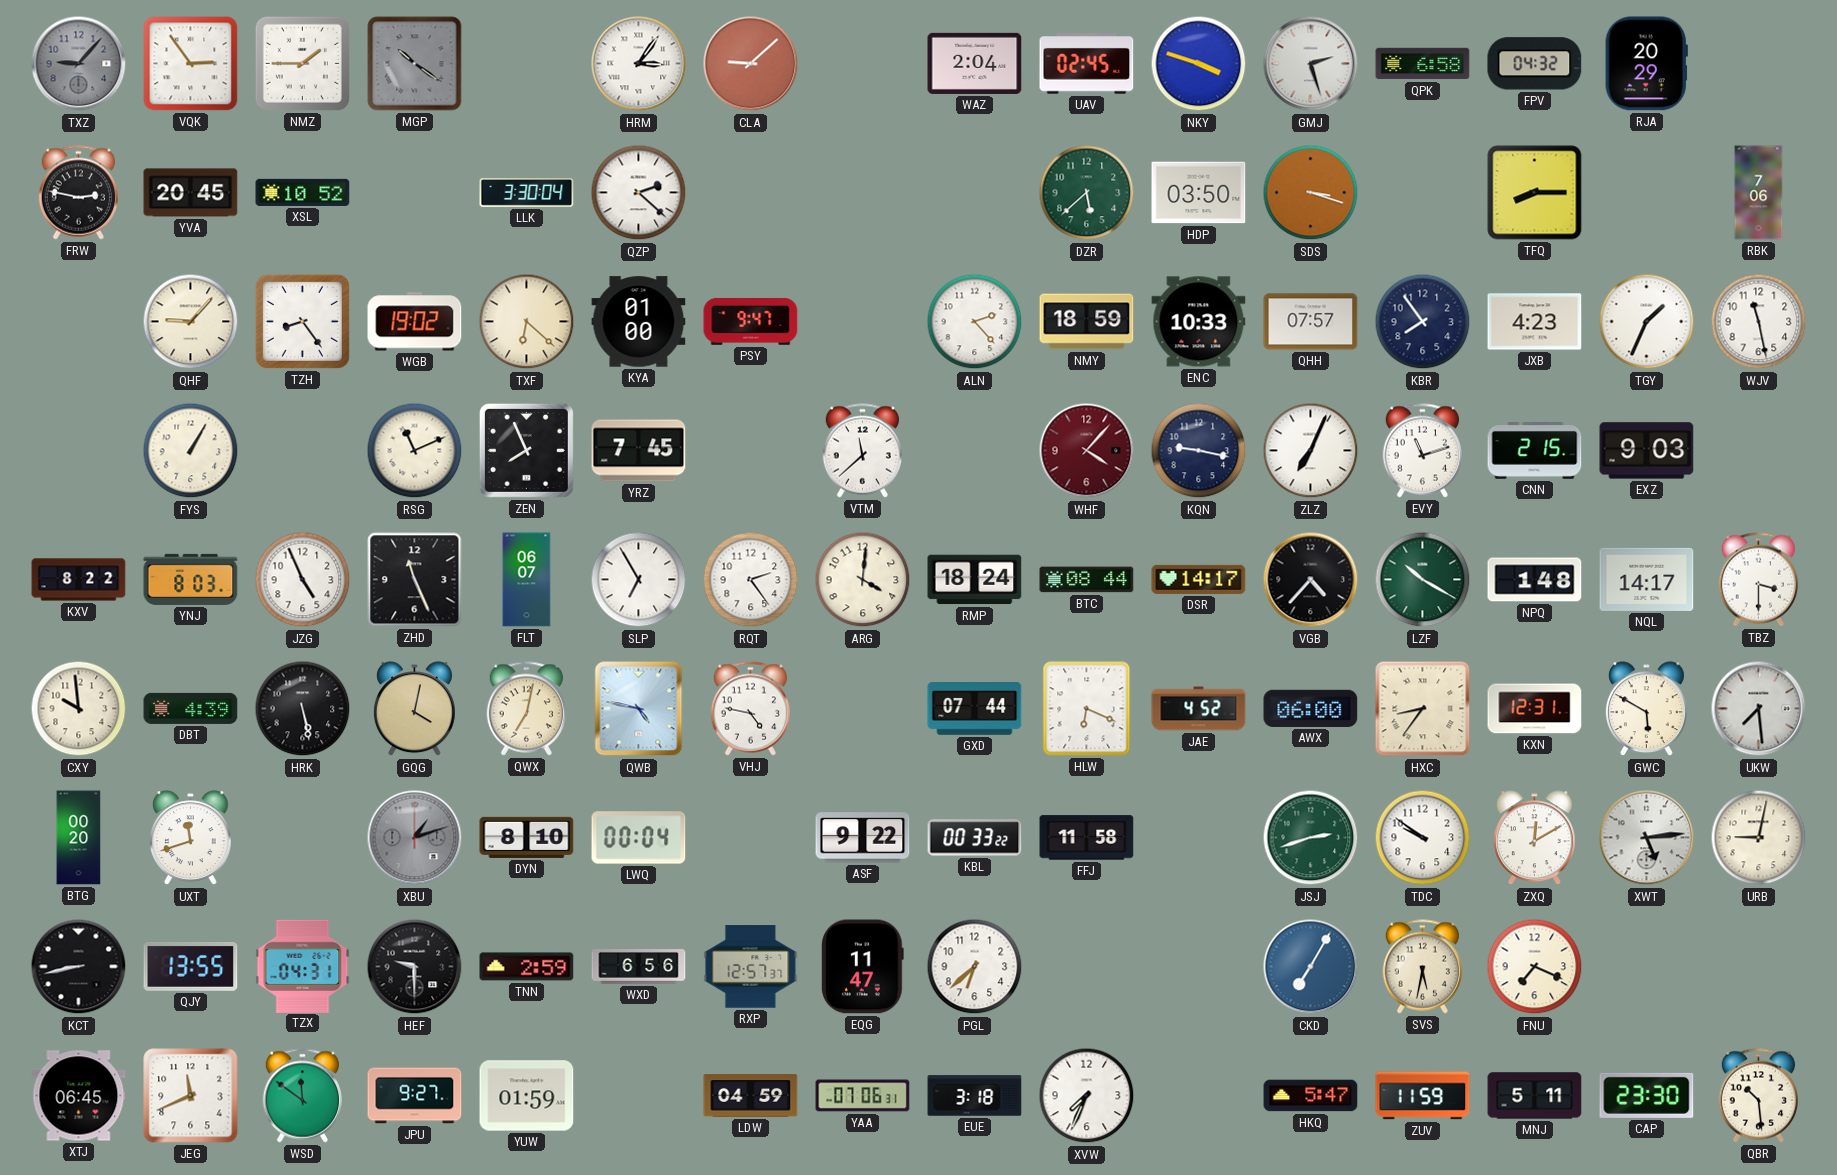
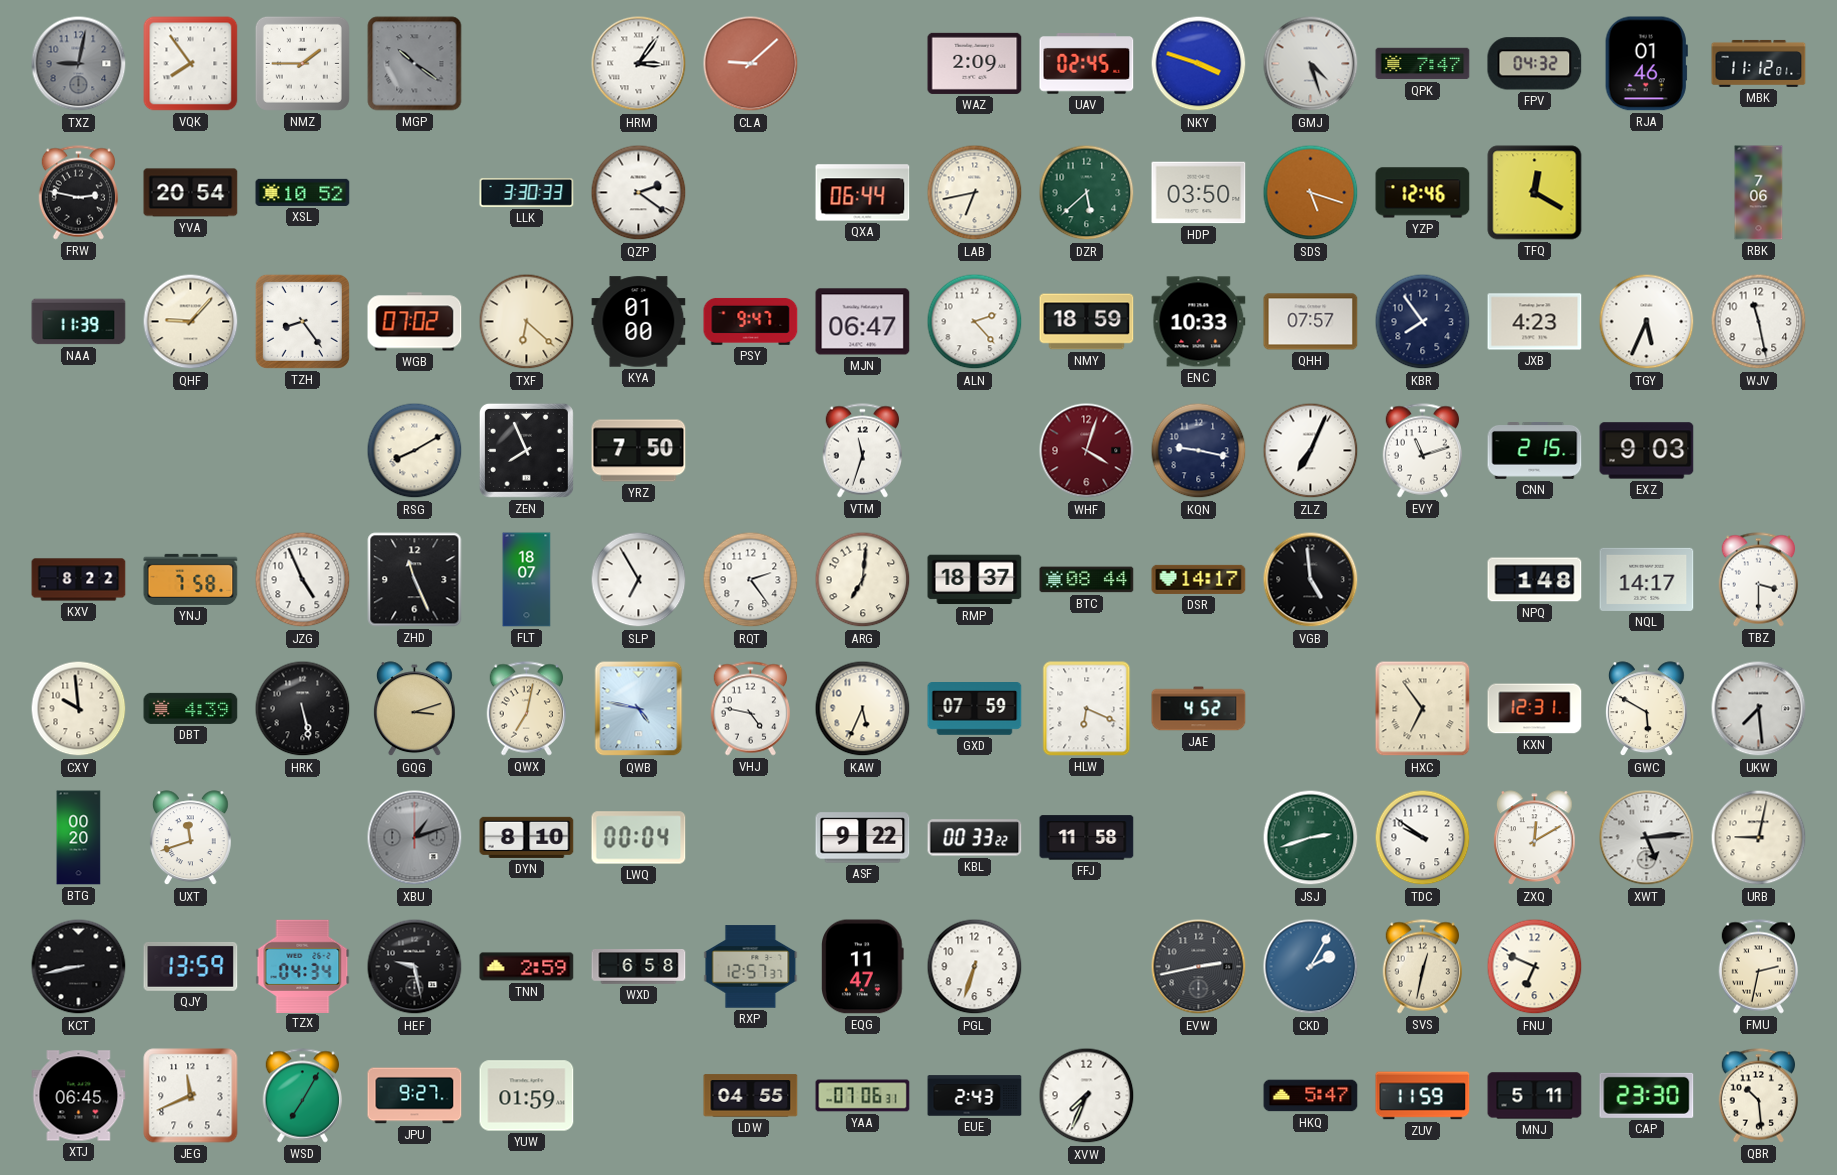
TXZ: 9:07 -> 9:02
VQK: 2:54 -> 7:54
WAZ: 2:04 -> 2:09
GMJ: 2:27 -> 4:27
QPK: 6:58 -> 7:47
RJA: 20:29 -> 01:46
MBK: none -> 11:12
YVA: 20:45 -> 20:54
LLK: 3:30:04 -> 3:30:33
QZP: 2:22 -> 2:21
QXA: none -> 06:44
LAB: none -> 6:43
SDS: 3:18 -> 5:18
YZP: none -> 12:46
TFQ: 8:15 -> 12:20
NAA: none -> 11:39
WGB: 19:02 -> 07:02
MJN: none -> 06:47
TGY: 1:34 -> 5:34
FYS: 1:05 -> none
RSG: 11:11 -> 8:10
YRZ: 7:45 -> 7:50
VTM: 11:38 -> 11:33
WHF: 4:07 -> 4:03
YNJ: 8:03 -> 7:58
FLT: 06:07 -> 18:07
ARG: 4:01 -> 7:01
RMP: 18:24 -> 18:37
VGB: 4:37 -> 4:59
LZF: 10:20 -> none
GQG: 4:02 -> 3:12
KAW: none -> 5:34
GXD: 07:44 -> 07:59
AWX: 06:00 -> none
HXC: 8:36 -> 6:54
QJY: 13:55 -> 13:59
TZX: 04:31 -> 04:34
HEF: 9:30 -> 9:28
WXD: 6:56 -> 6:58
PGL: 6:38 -> 6:33
EVW: none -> 2:43
CKD: 7:05 -> 2:05
SVS: 5:32 -> 12:32
FNU: 7:19 -> 6:49
FMU: none -> 2:32
WSD: 11:51 -> 7:05
LDW: 04:59 -> 04:55
EUE: 3:18 -> 2:43
